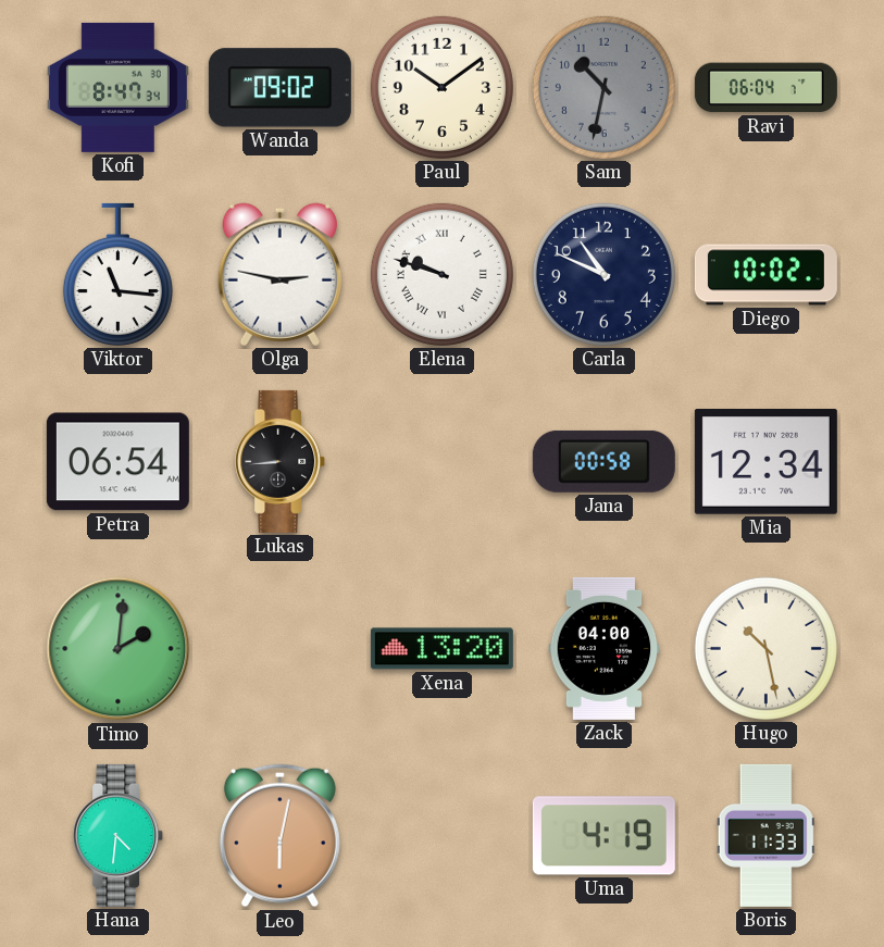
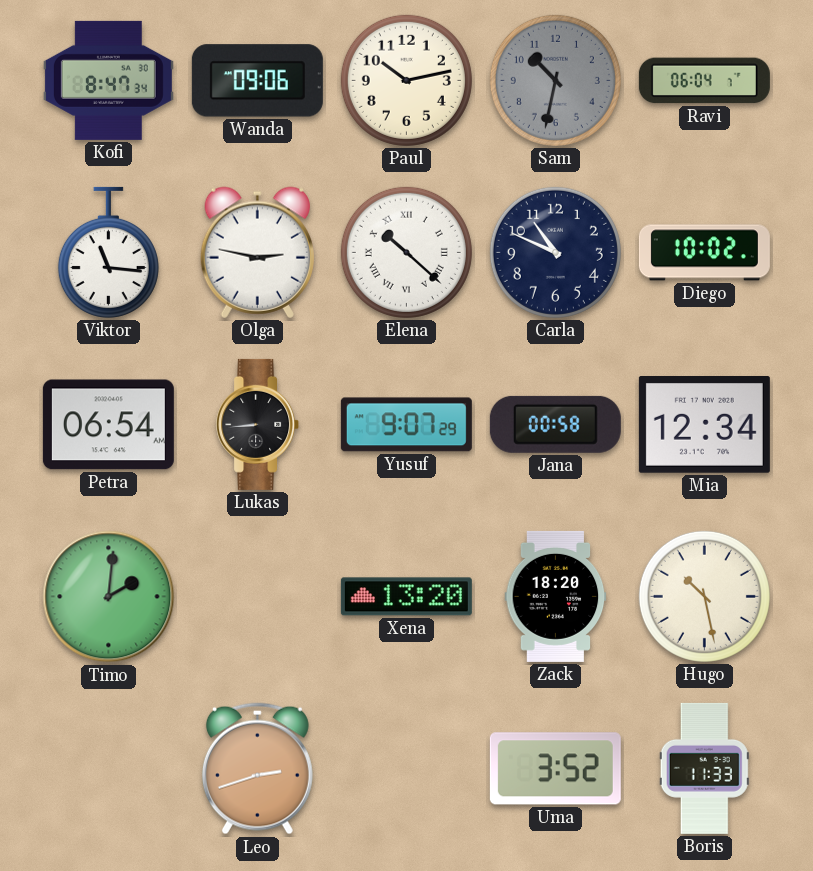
Wanda: 09:02 -> 09:06
Paul: 10:09 -> 10:13
Elena: 9:48 -> 10:22
Yusuf: none -> 9:07
Zack: 04:00 -> 18:20
Hana: 4:31 -> none
Leo: 6:02 -> 2:42
Uma: 4:19 -> 3:52
